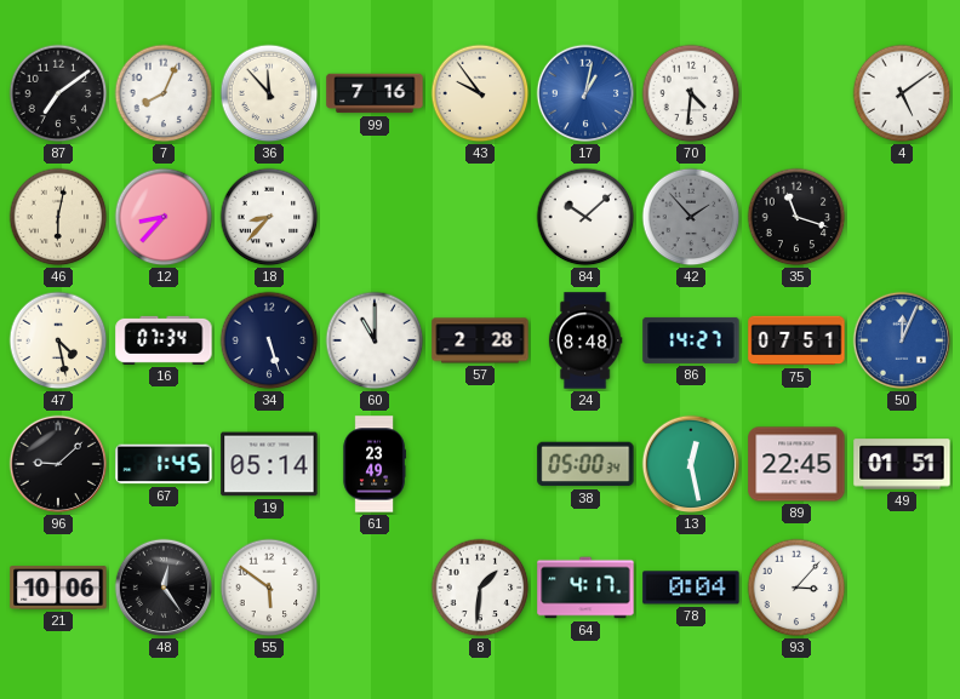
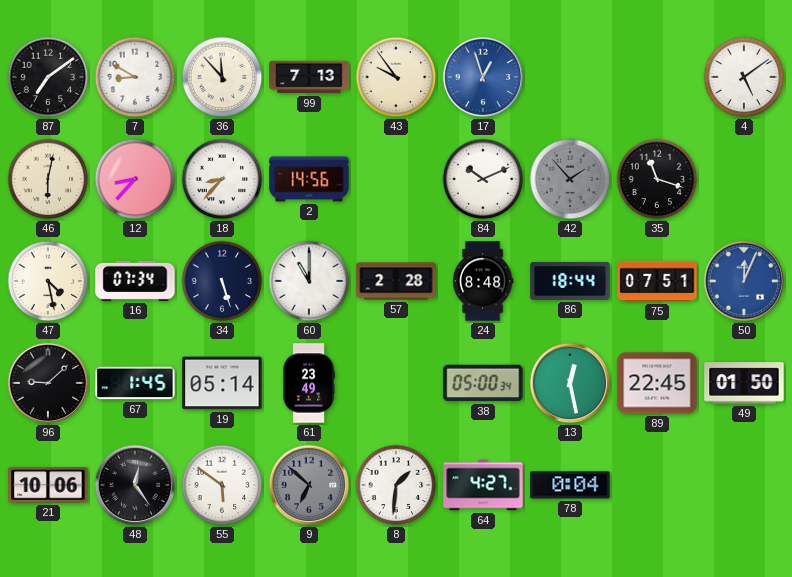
7: 8:04 -> 8:50
99: 7:16 -> 7:13
17: 1:02 -> 12:57
70: 4:31 -> none
2: none -> 14:56
84: 10:08 -> 10:11
86: 14:27 -> 18:44
49: 01:51 -> 01:50
9: none -> 6:52
64: 4:17 -> 4:27
93: 3:07 -> none
